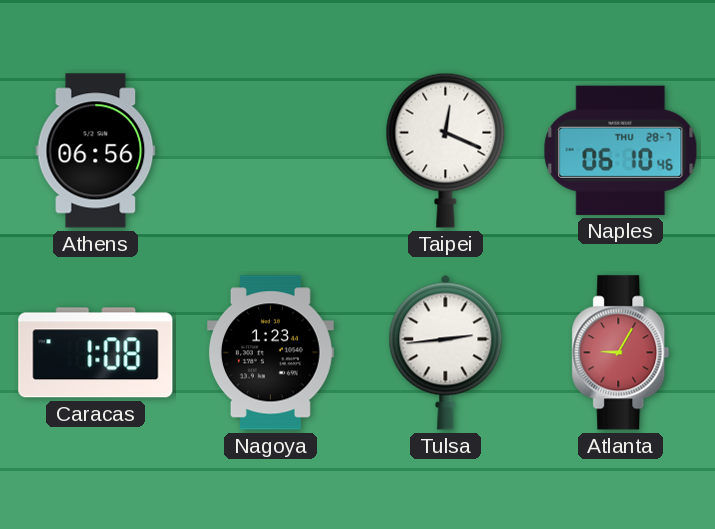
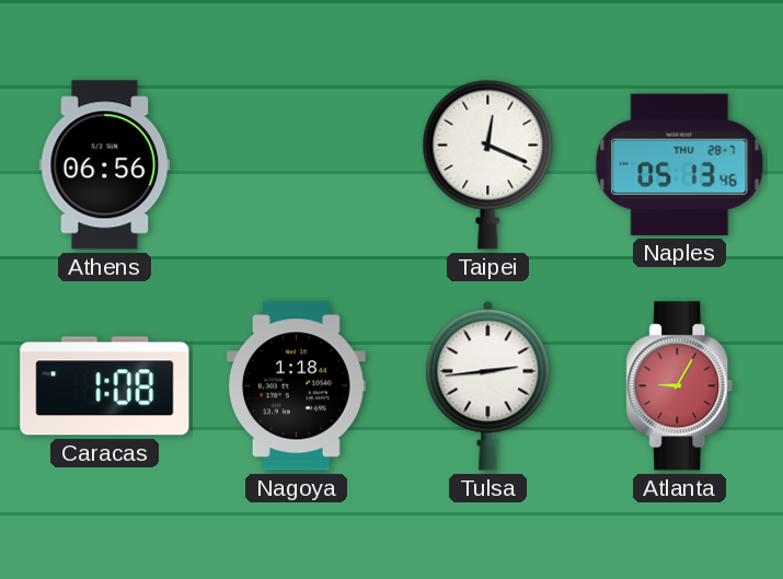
Naples: 06:10 -> 05:13
Nagoya: 1:23 -> 1:18
